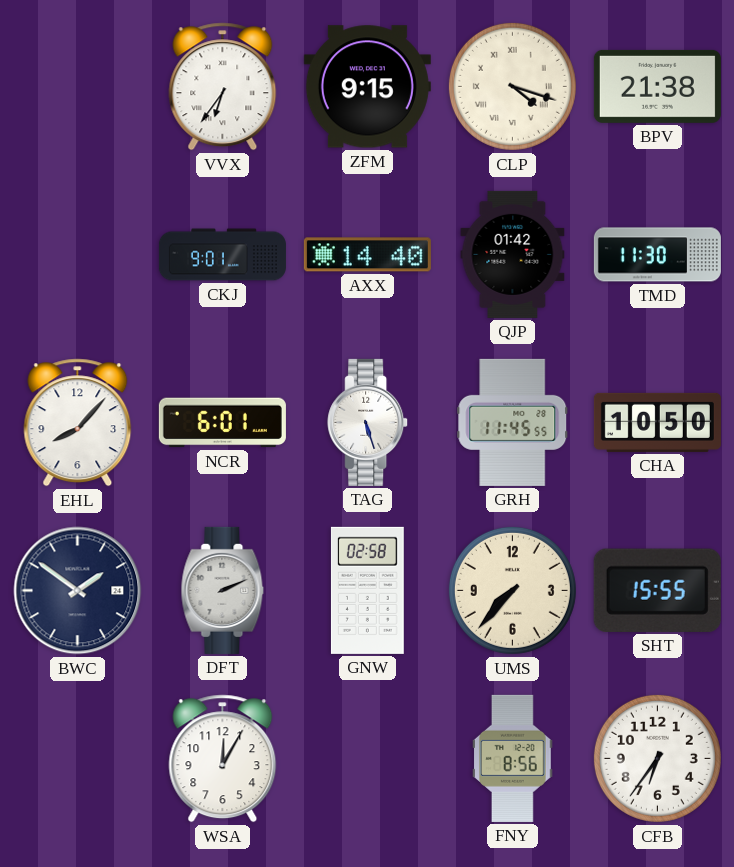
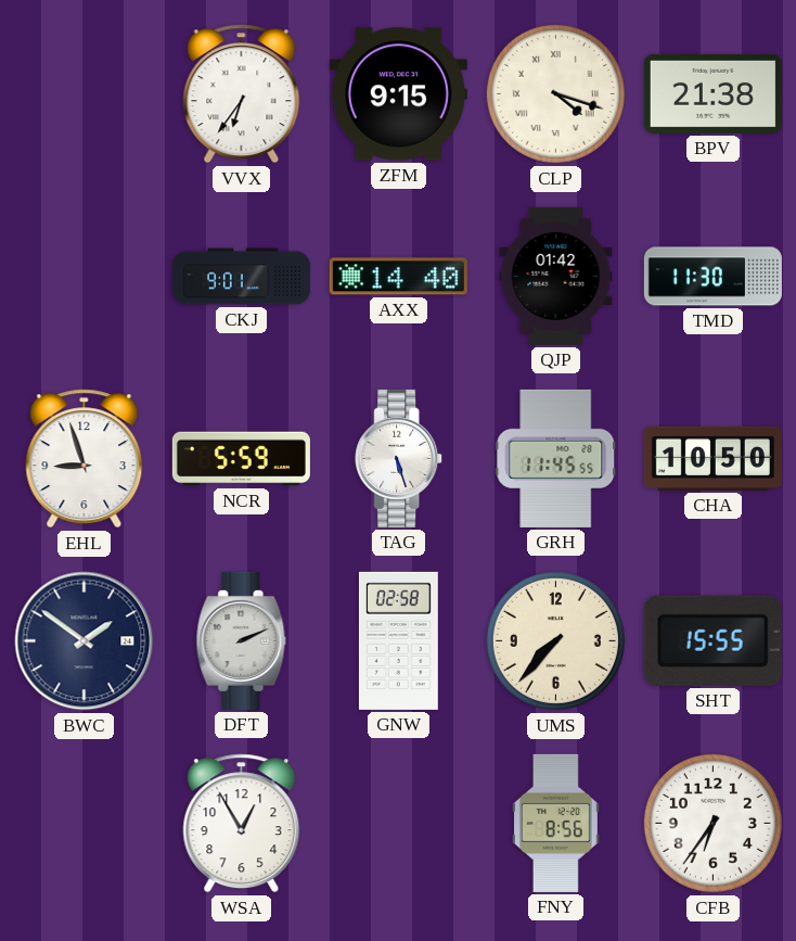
EHL: 8:07 -> 8:57
NCR: 6:01 -> 5:59
WSA: 12:05 -> 12:55
